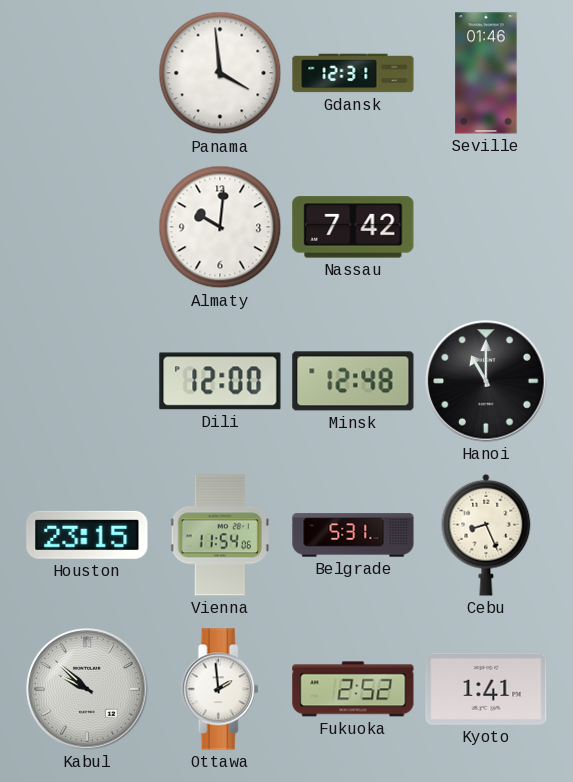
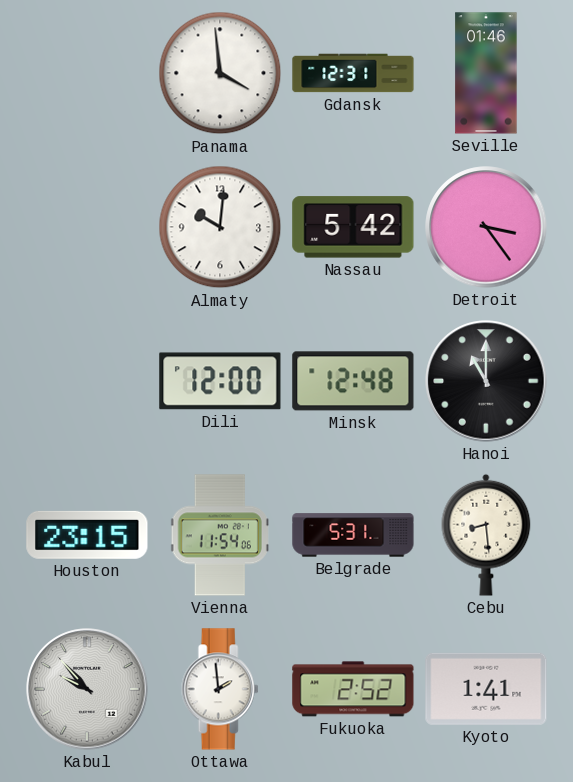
Nassau: 7:42 -> 5:42
Detroit: none -> 3:24
Cebu: 8:26 -> 8:29
Kabul: 9:52 -> 9:53
